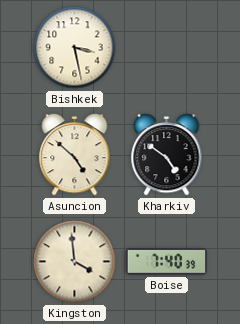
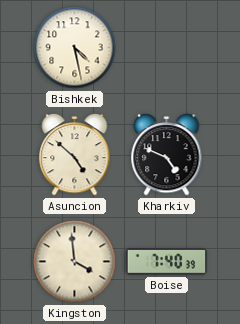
Bishkek: 3:28 -> 4:28
Kharkiv: 4:51 -> 4:49
